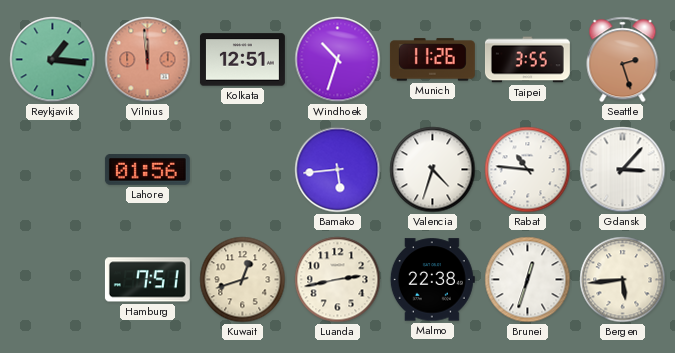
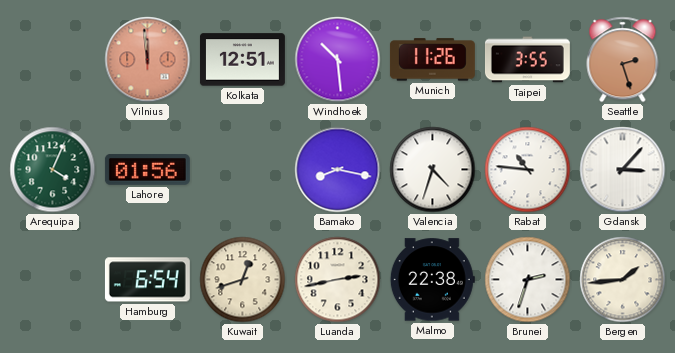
Reykjavik: 1:16 -> none
Windhoek: 10:33 -> 10:29
Arequipa: none -> 4:04
Bamako: 5:44 -> 8:17
Hamburg: 7:51 -> 6:54
Brunei: 12:33 -> 2:33
Bergen: 5:44 -> 1:44
